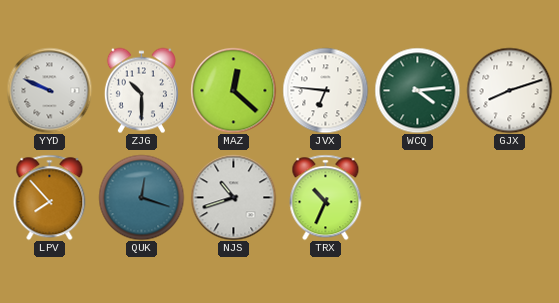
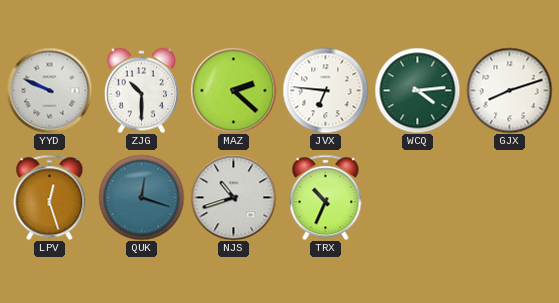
MAZ: 12:22 -> 2:22
LPV: 7:53 -> 12:27
